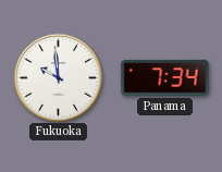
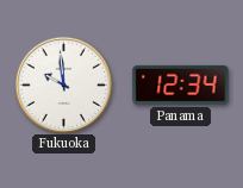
Panama: 7:34 -> 12:34
